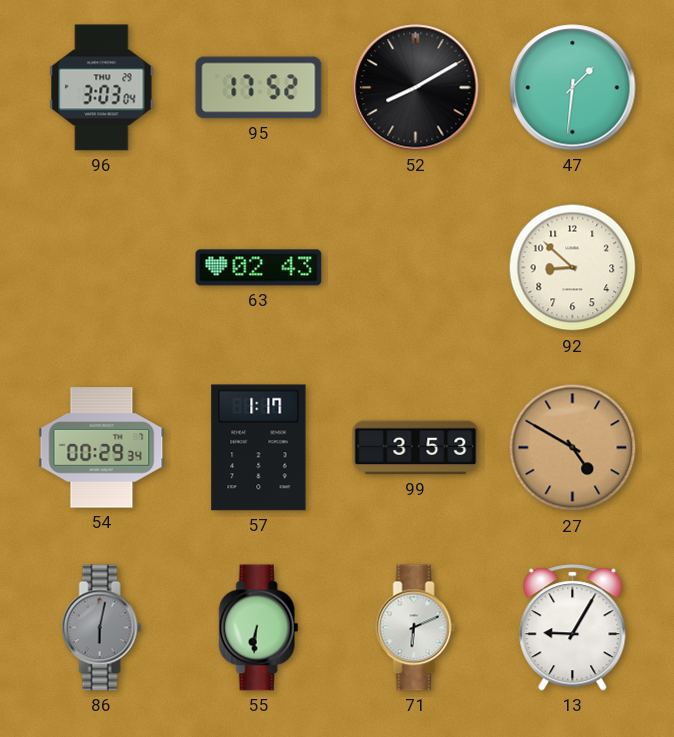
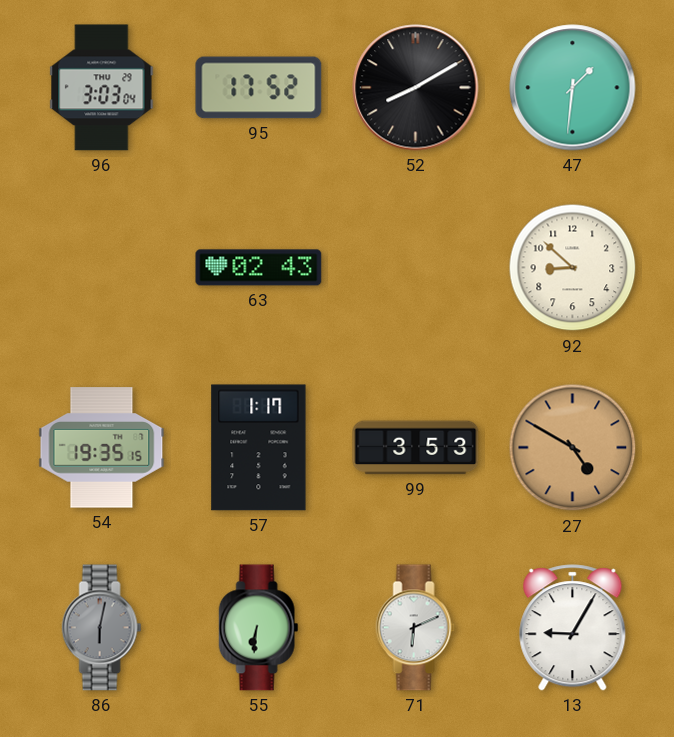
54: 00:29 -> 19:35
